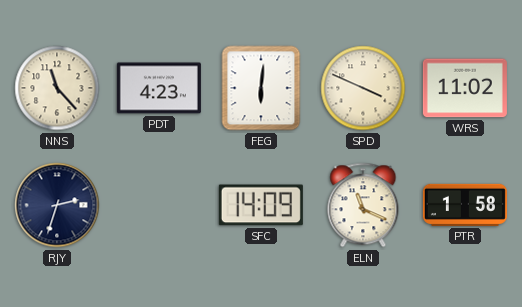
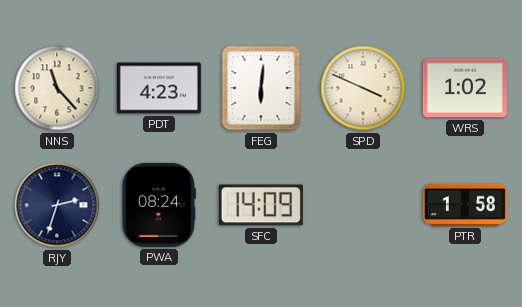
WRS: 11:02 -> 1:02
PWA: none -> 08:24
ELN: 11:19 -> none
